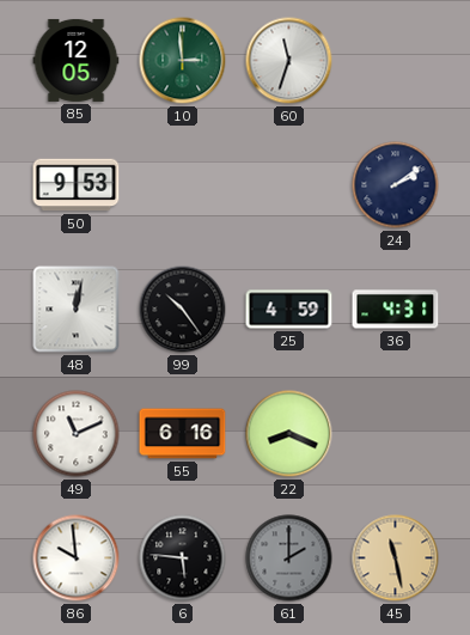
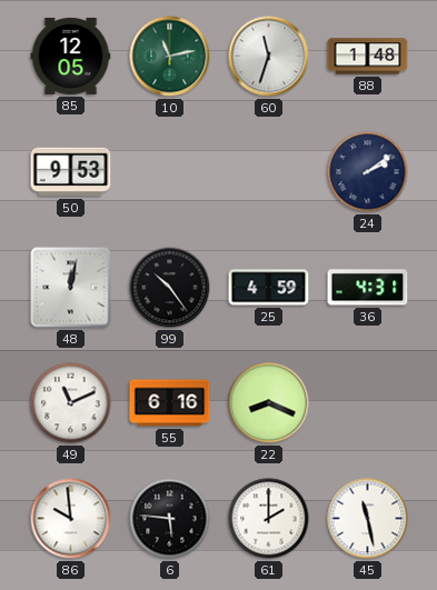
10: 2:59 -> 11:13
88: none -> 1:48
61 dial: grey -> white
45 dial: champagne -> white
